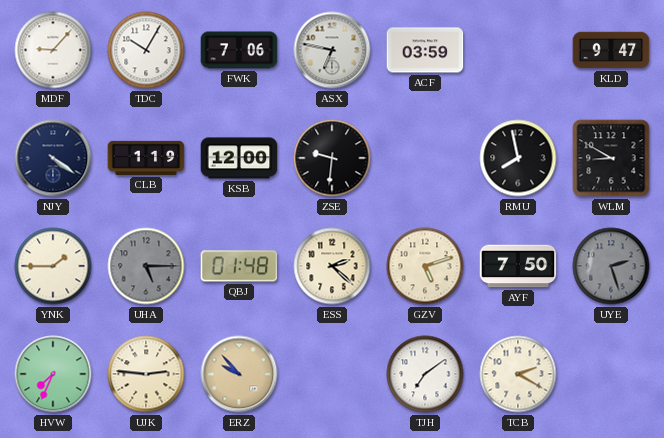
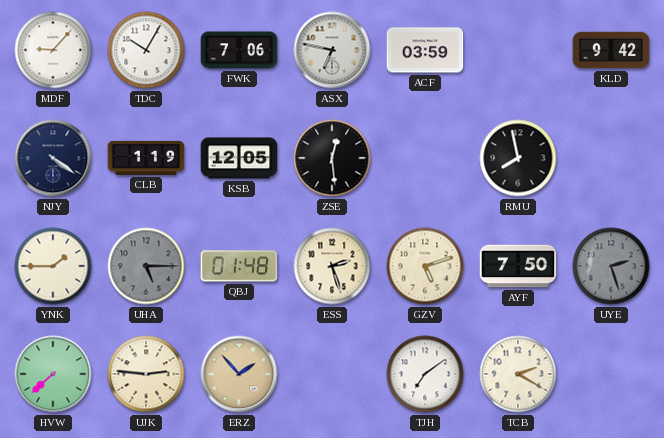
KLD: 9:47 -> 9:42
KSB: 12:00 -> 12:05
ZSE: 9:31 -> 12:29
WLM: 8:50 -> none
ESS: 2:22 -> 2:27
HVW: 7:34 -> 7:38
ERZ: 9:53 -> 1:53
